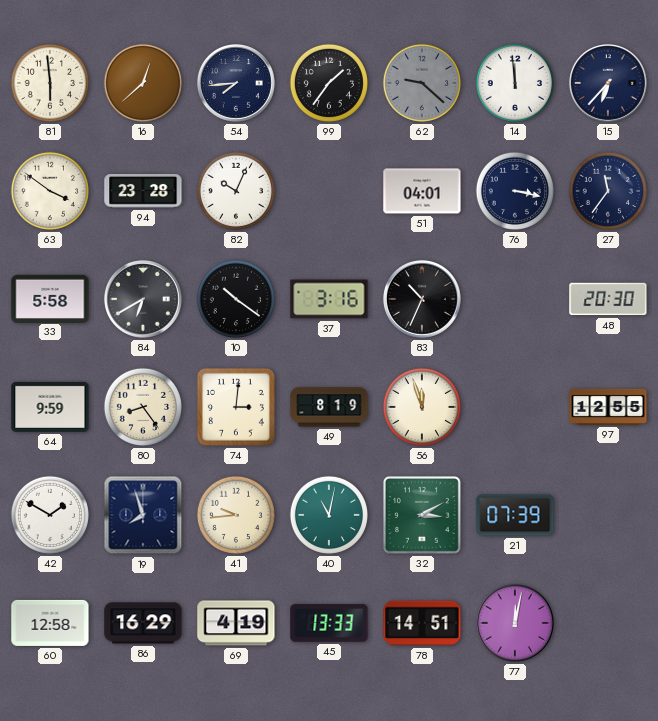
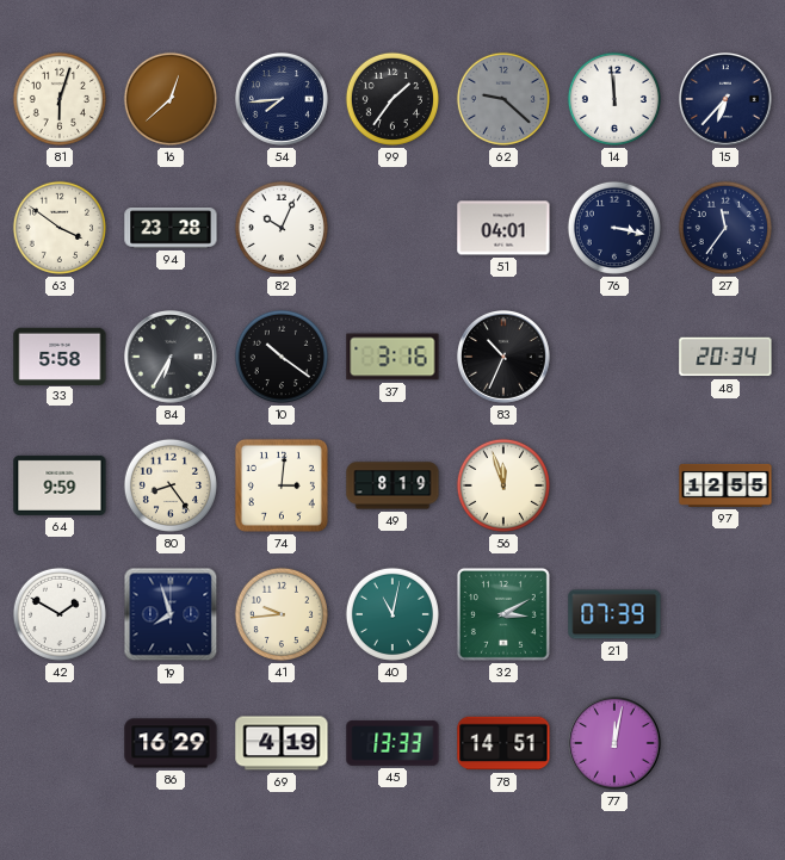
81: 5:59 -> 6:03
84: 6:40 -> 6:35
48: 20:30 -> 20:34
60: 12:58 -> none
